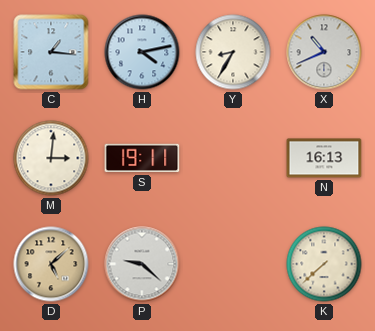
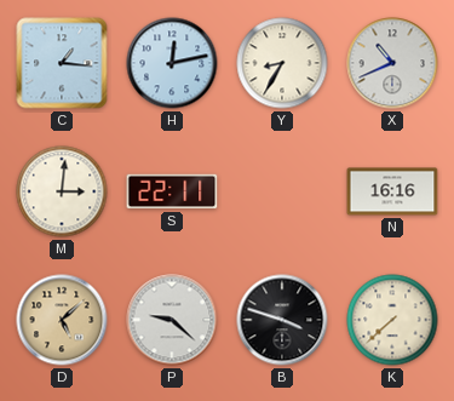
H: 4:13 -> 12:13
S: 19:11 -> 22:11
N: 16:13 -> 16:16
B: none -> 3:48
